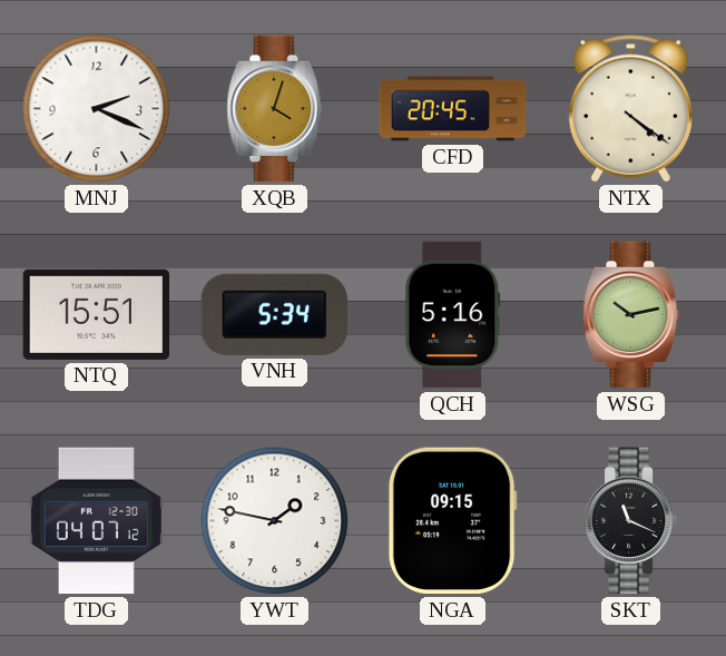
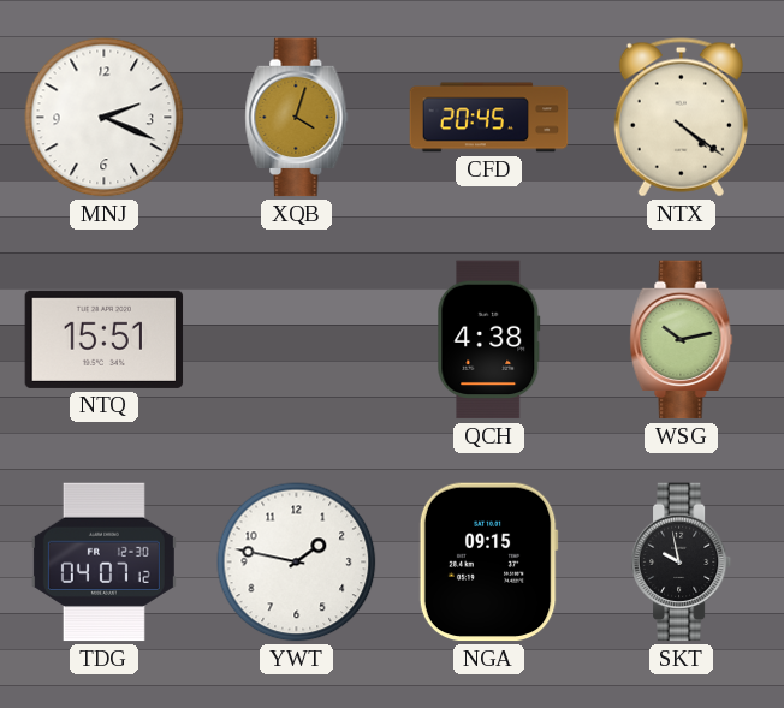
VNH: 5:34 -> none
QCH: 5:16 -> 4:38
SKT: 11:19 -> 9:58
